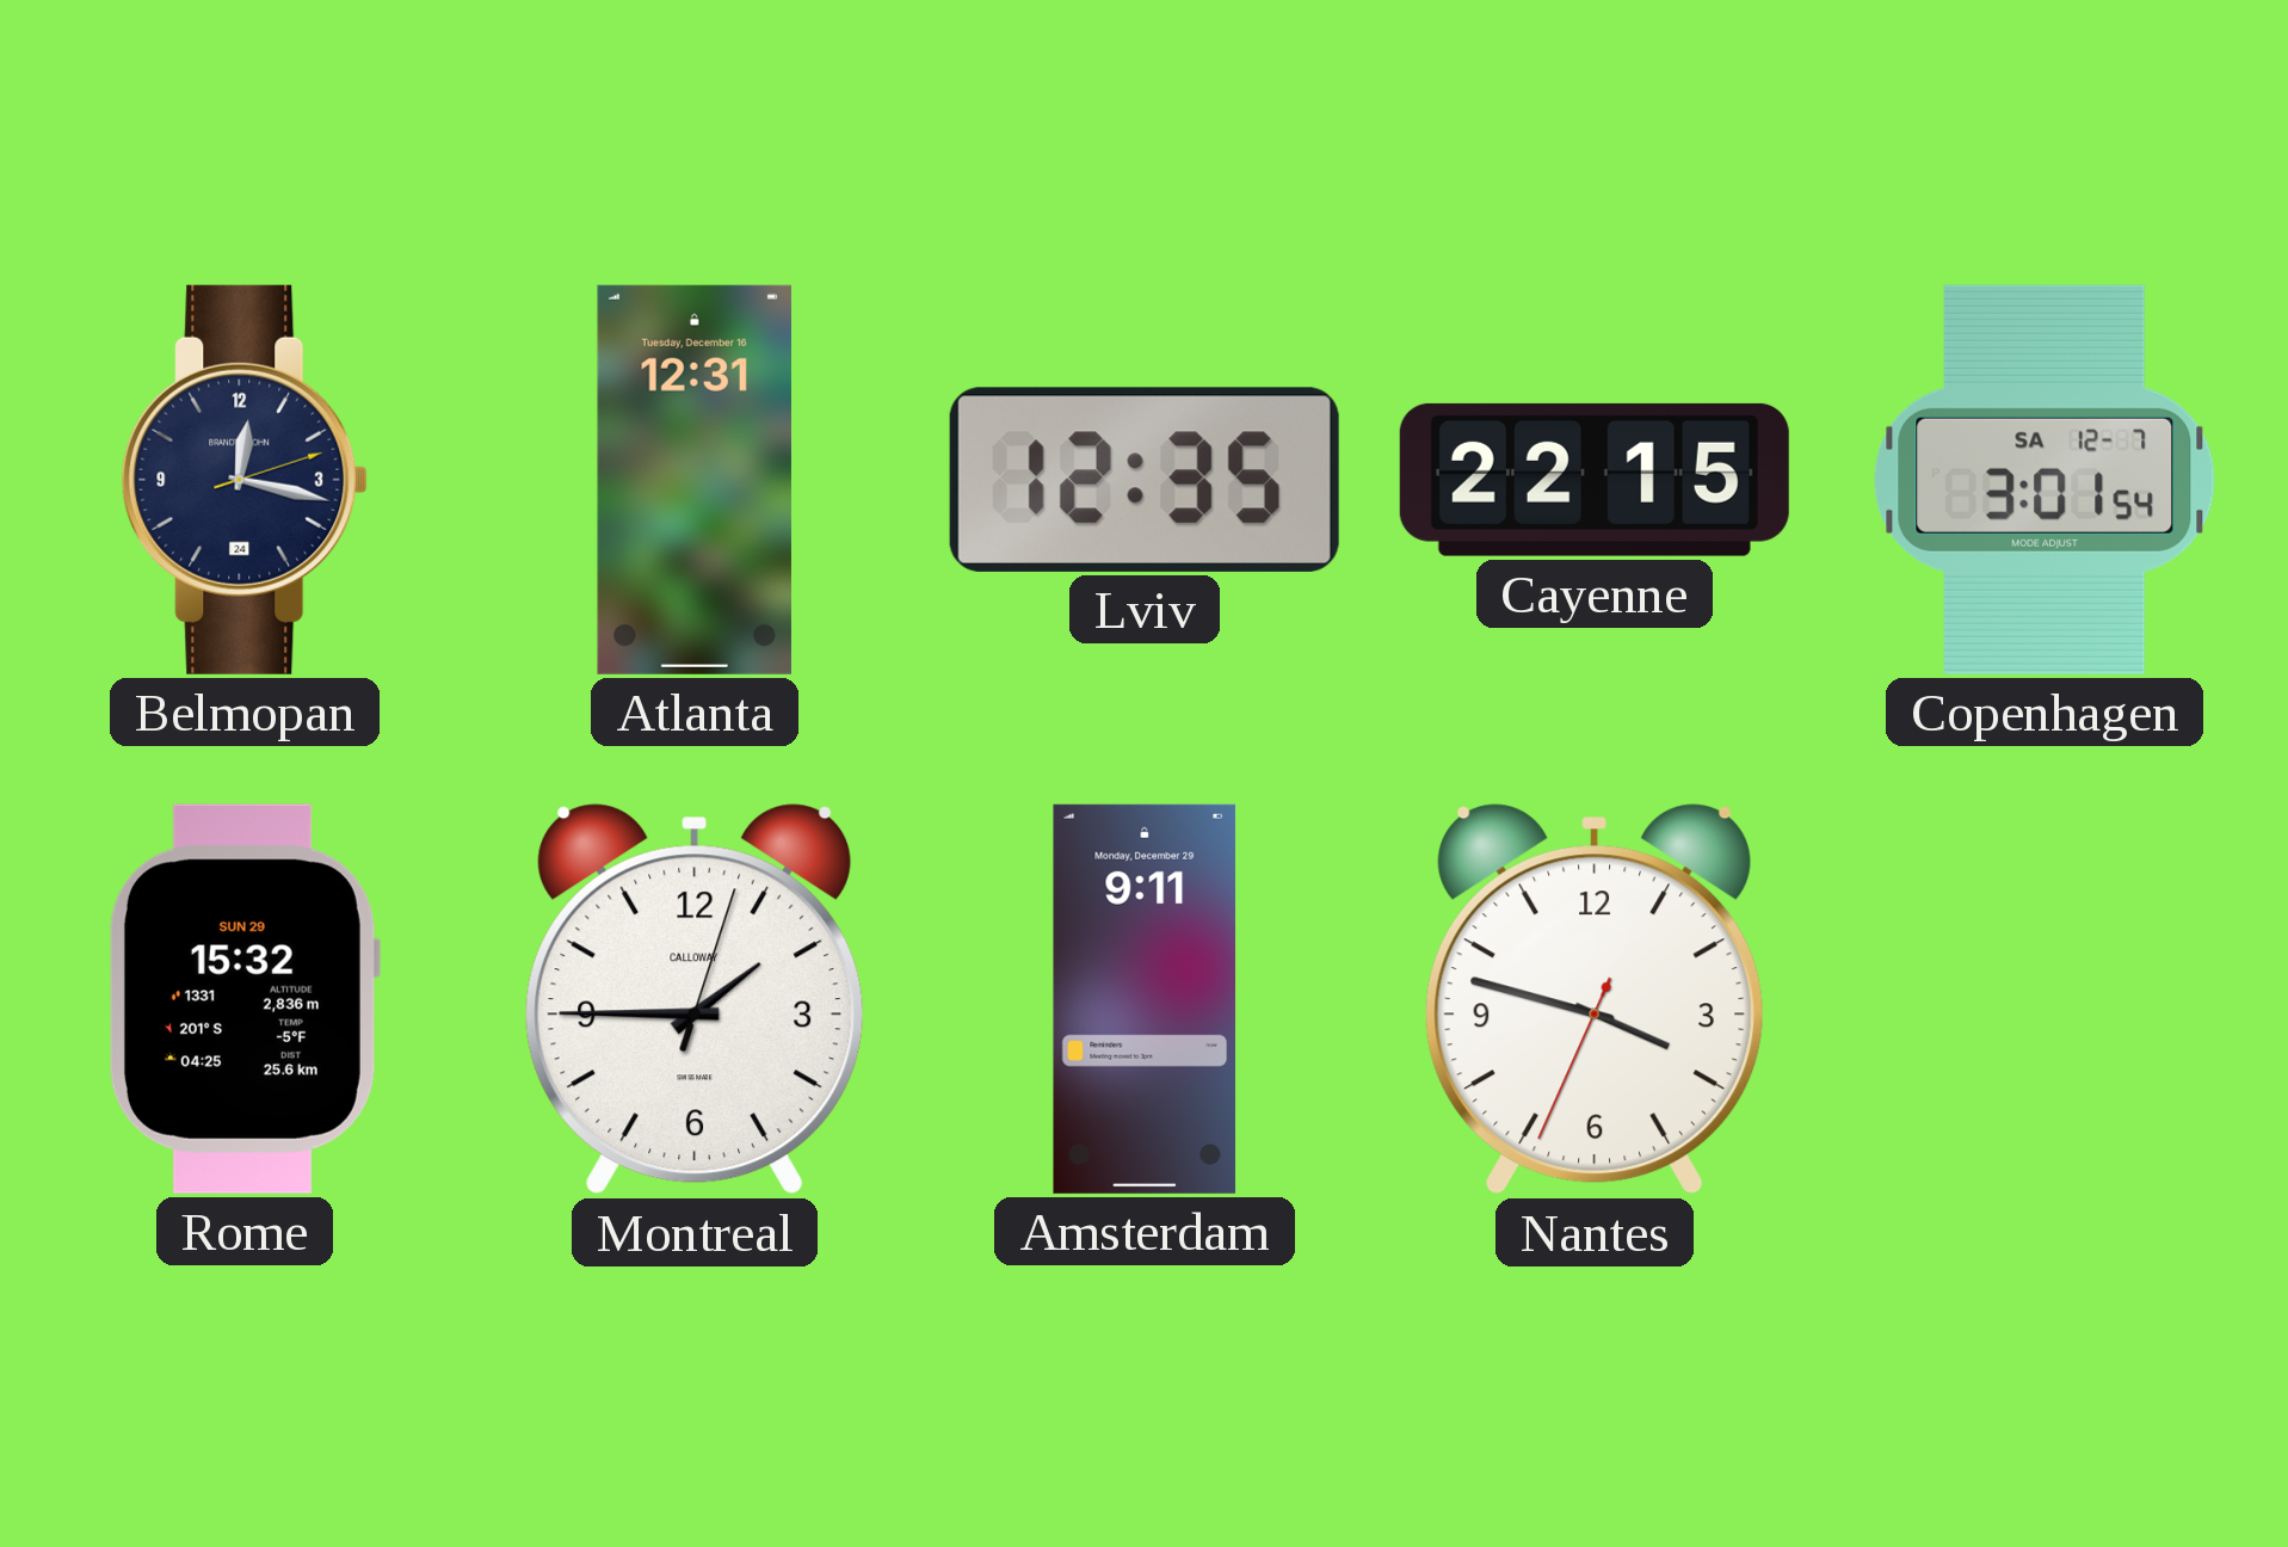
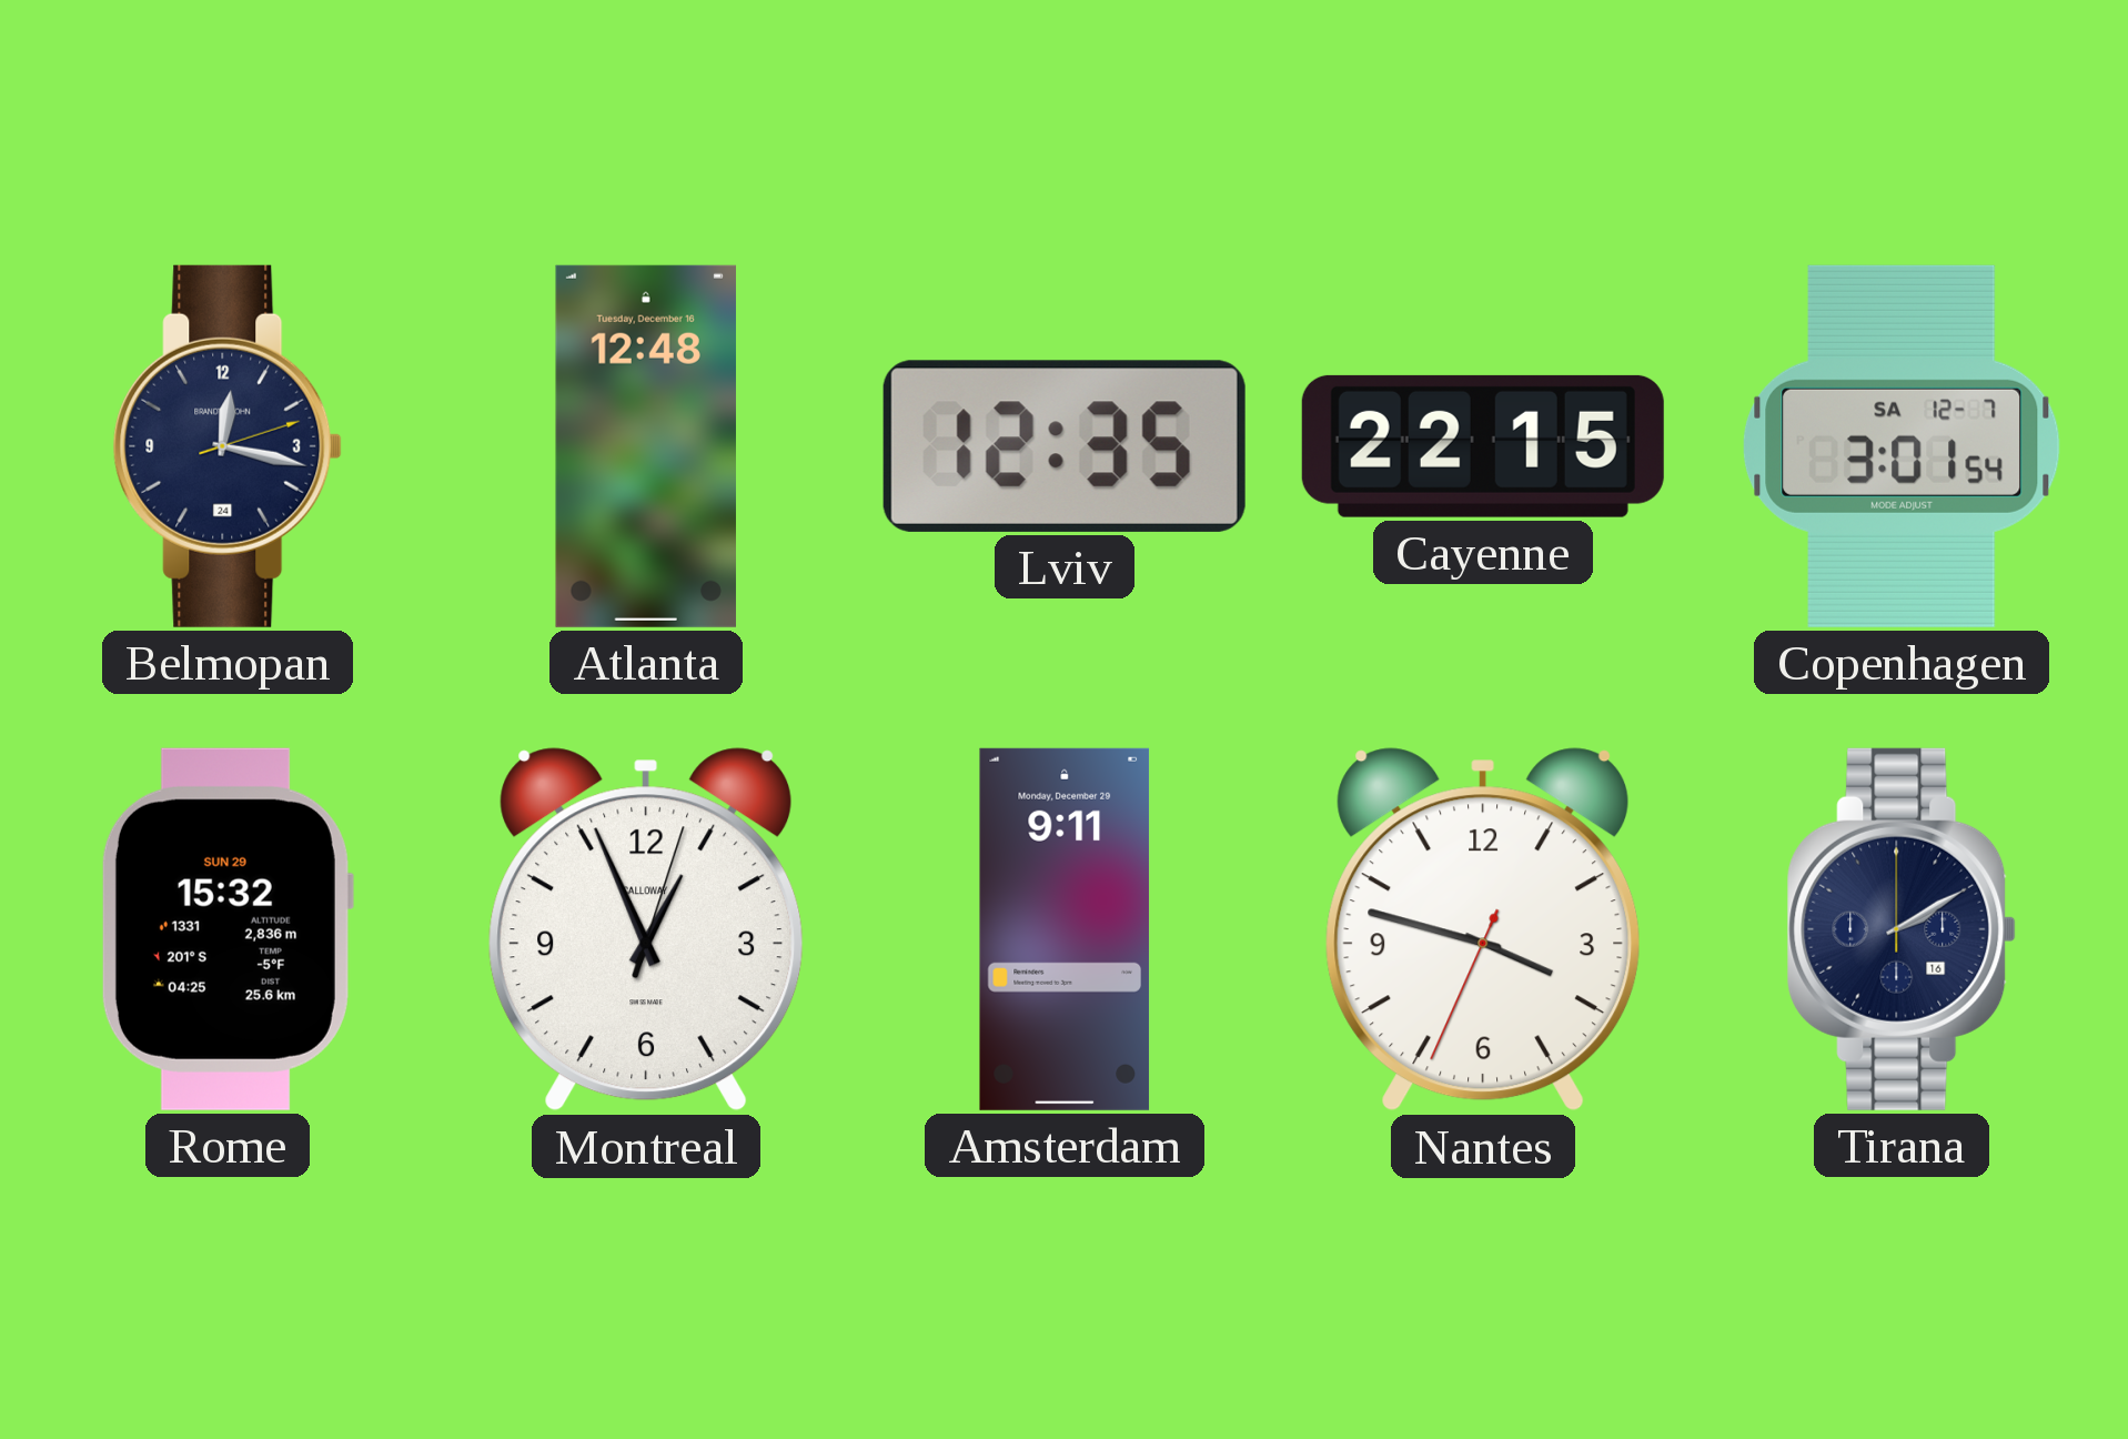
Atlanta: 12:31 -> 12:48
Montreal: 1:45 -> 12:56
Tirana: none -> 2:10
